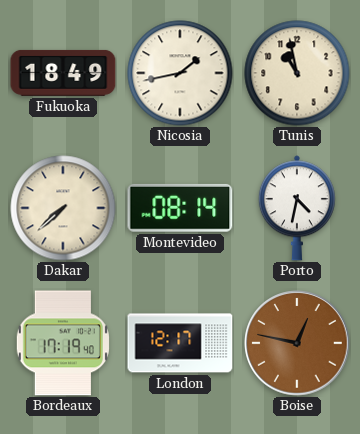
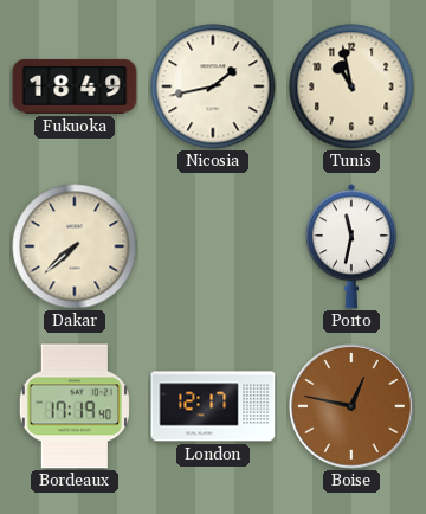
Montevideo: 08:14 -> none
Porto: 4:32 -> 11:32
